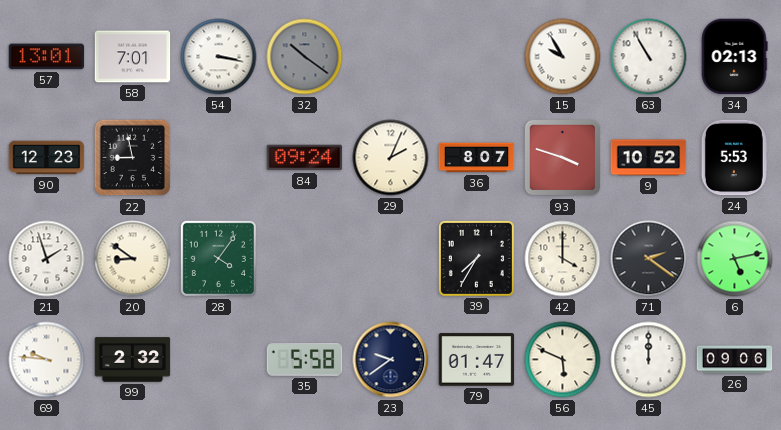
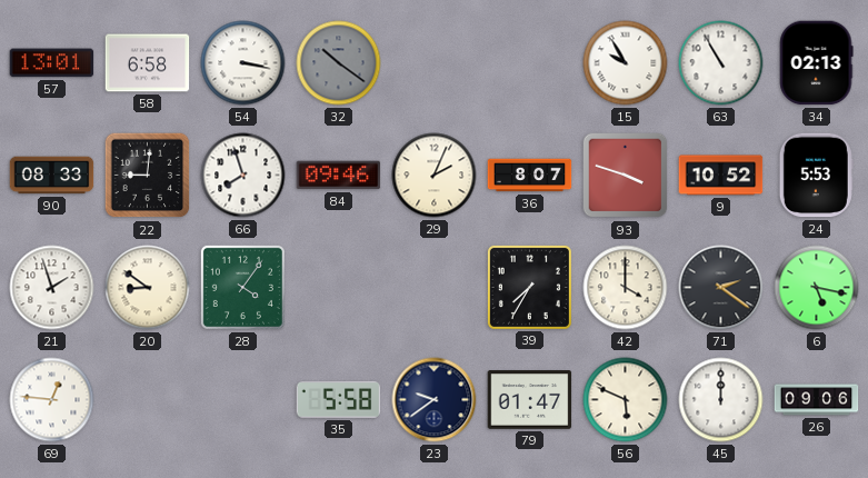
58: 7:01 -> 6:58
90: 12:23 -> 08:33
22: 8:58 -> 9:01
66: none -> 7:57
84: 09:24 -> 09:46
6: 5:13 -> 5:17
69: 9:46 -> 12:46
99: 2:32 -> none
